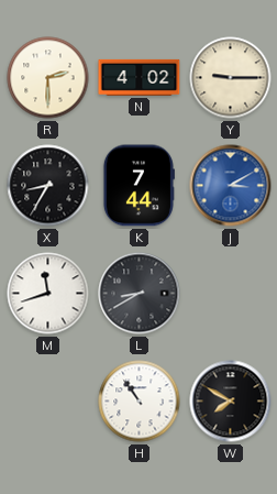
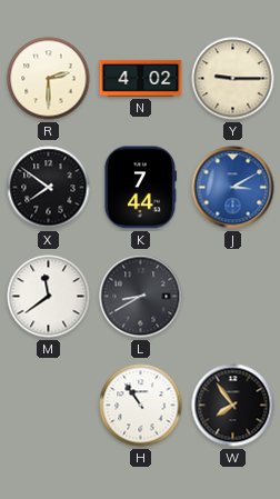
X: 8:35 -> 7:51
M: 11:42 -> 11:39
W: 7:50 -> 7:54
